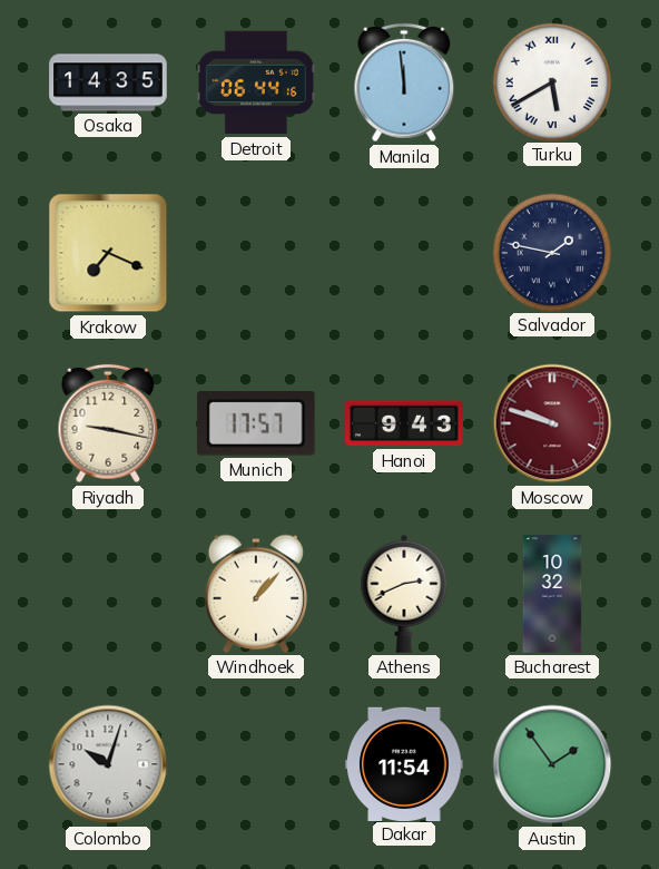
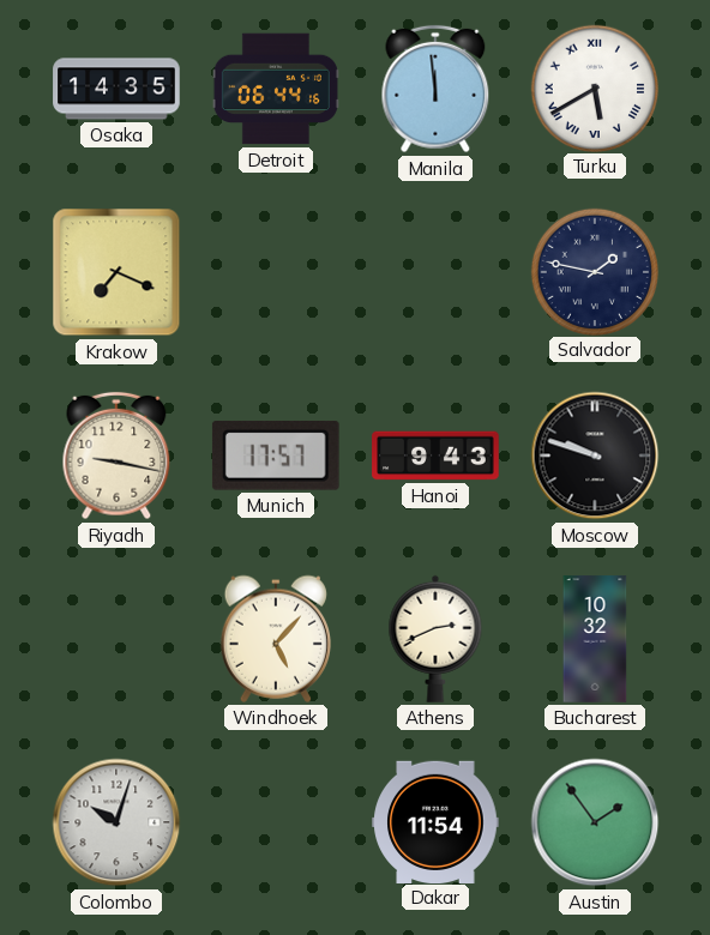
Moscow dial: burgundy -> black
Windhoek: 1:07 -> 5:07
